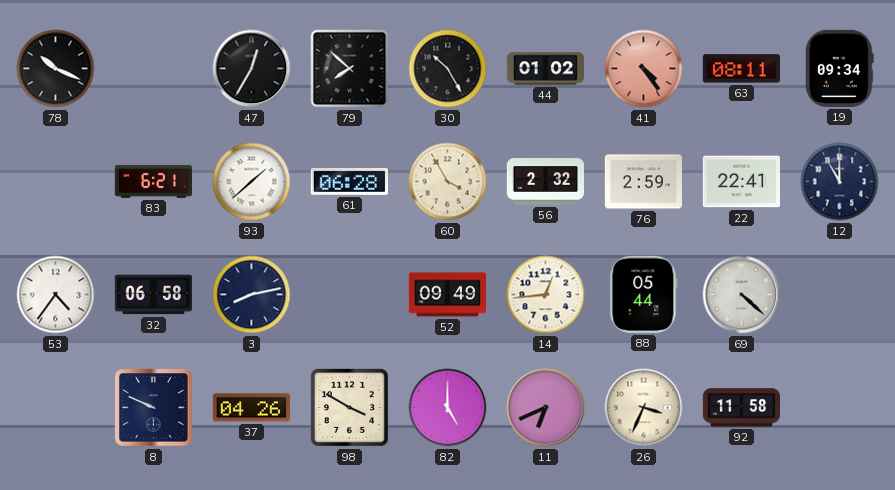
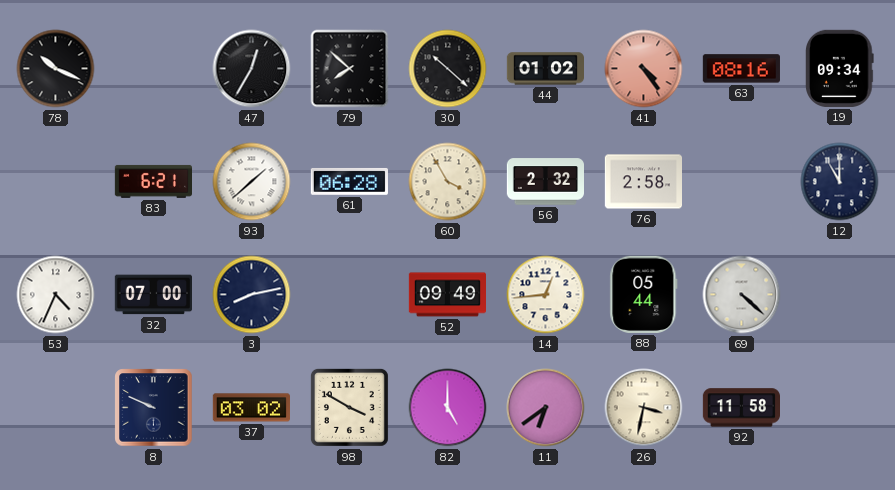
30: 10:25 -> 10:22
63: 08:11 -> 08:16
76: 2:59 -> 2:58
22: 22:41 -> none
53: 4:36 -> 4:34
32: 06:58 -> 07:00
37: 04:26 -> 03:02
11: 6:41 -> 6:39
26: 3:34 -> 3:32
